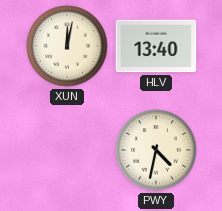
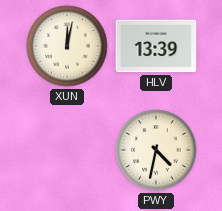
HLV: 13:40 -> 13:39
